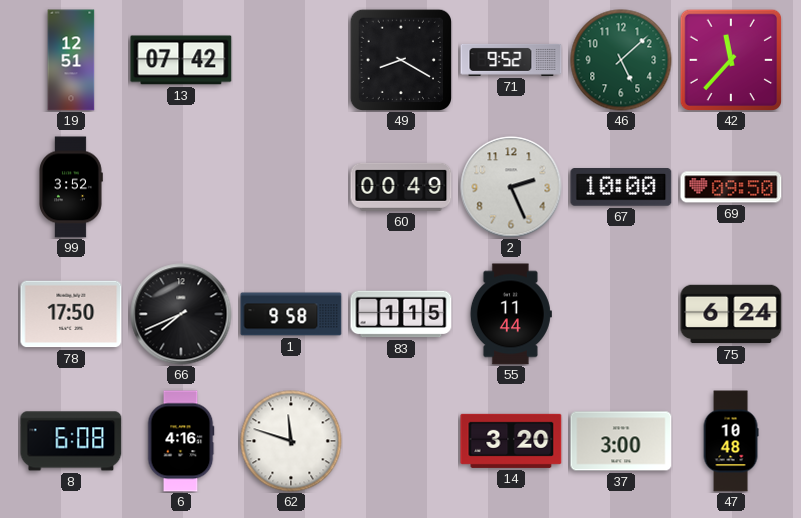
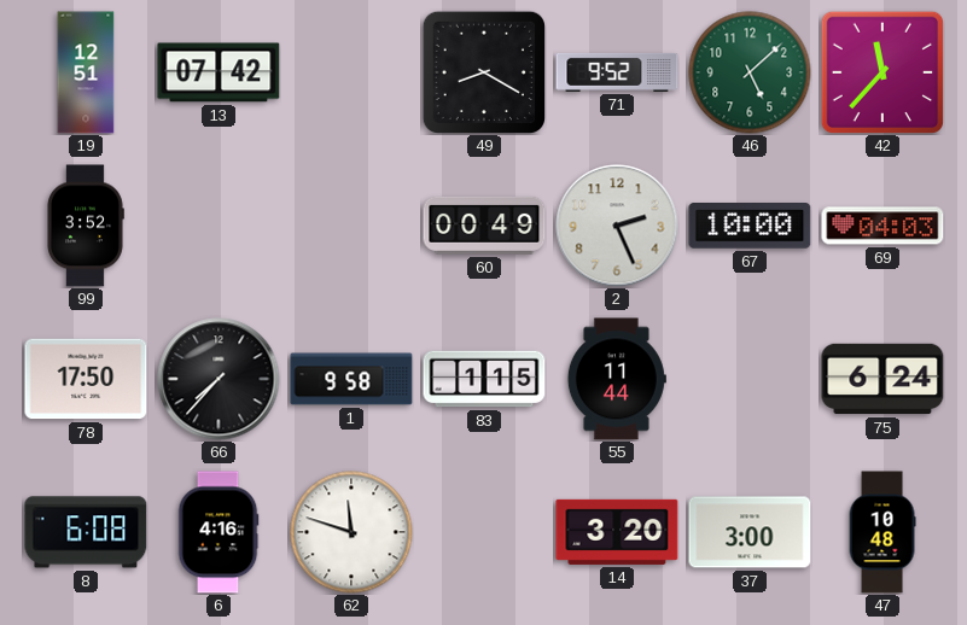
69: 09:50 -> 04:03
66: 7:41 -> 7:37
